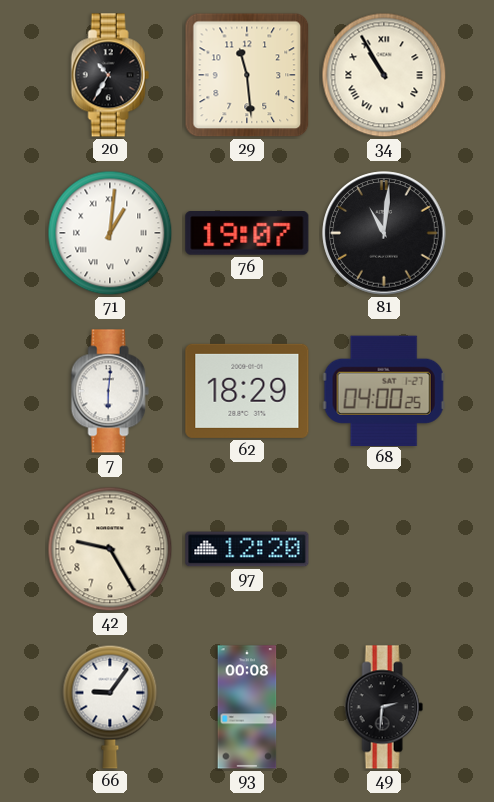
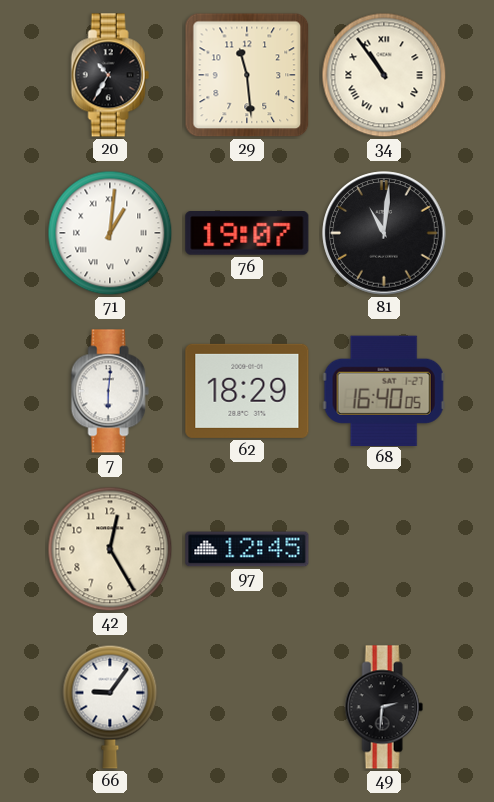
34: 10:55 -> 10:54
68: 04:00 -> 16:40
42: 9:25 -> 12:25
97: 12:20 -> 12:45
93: 00:08 -> none
